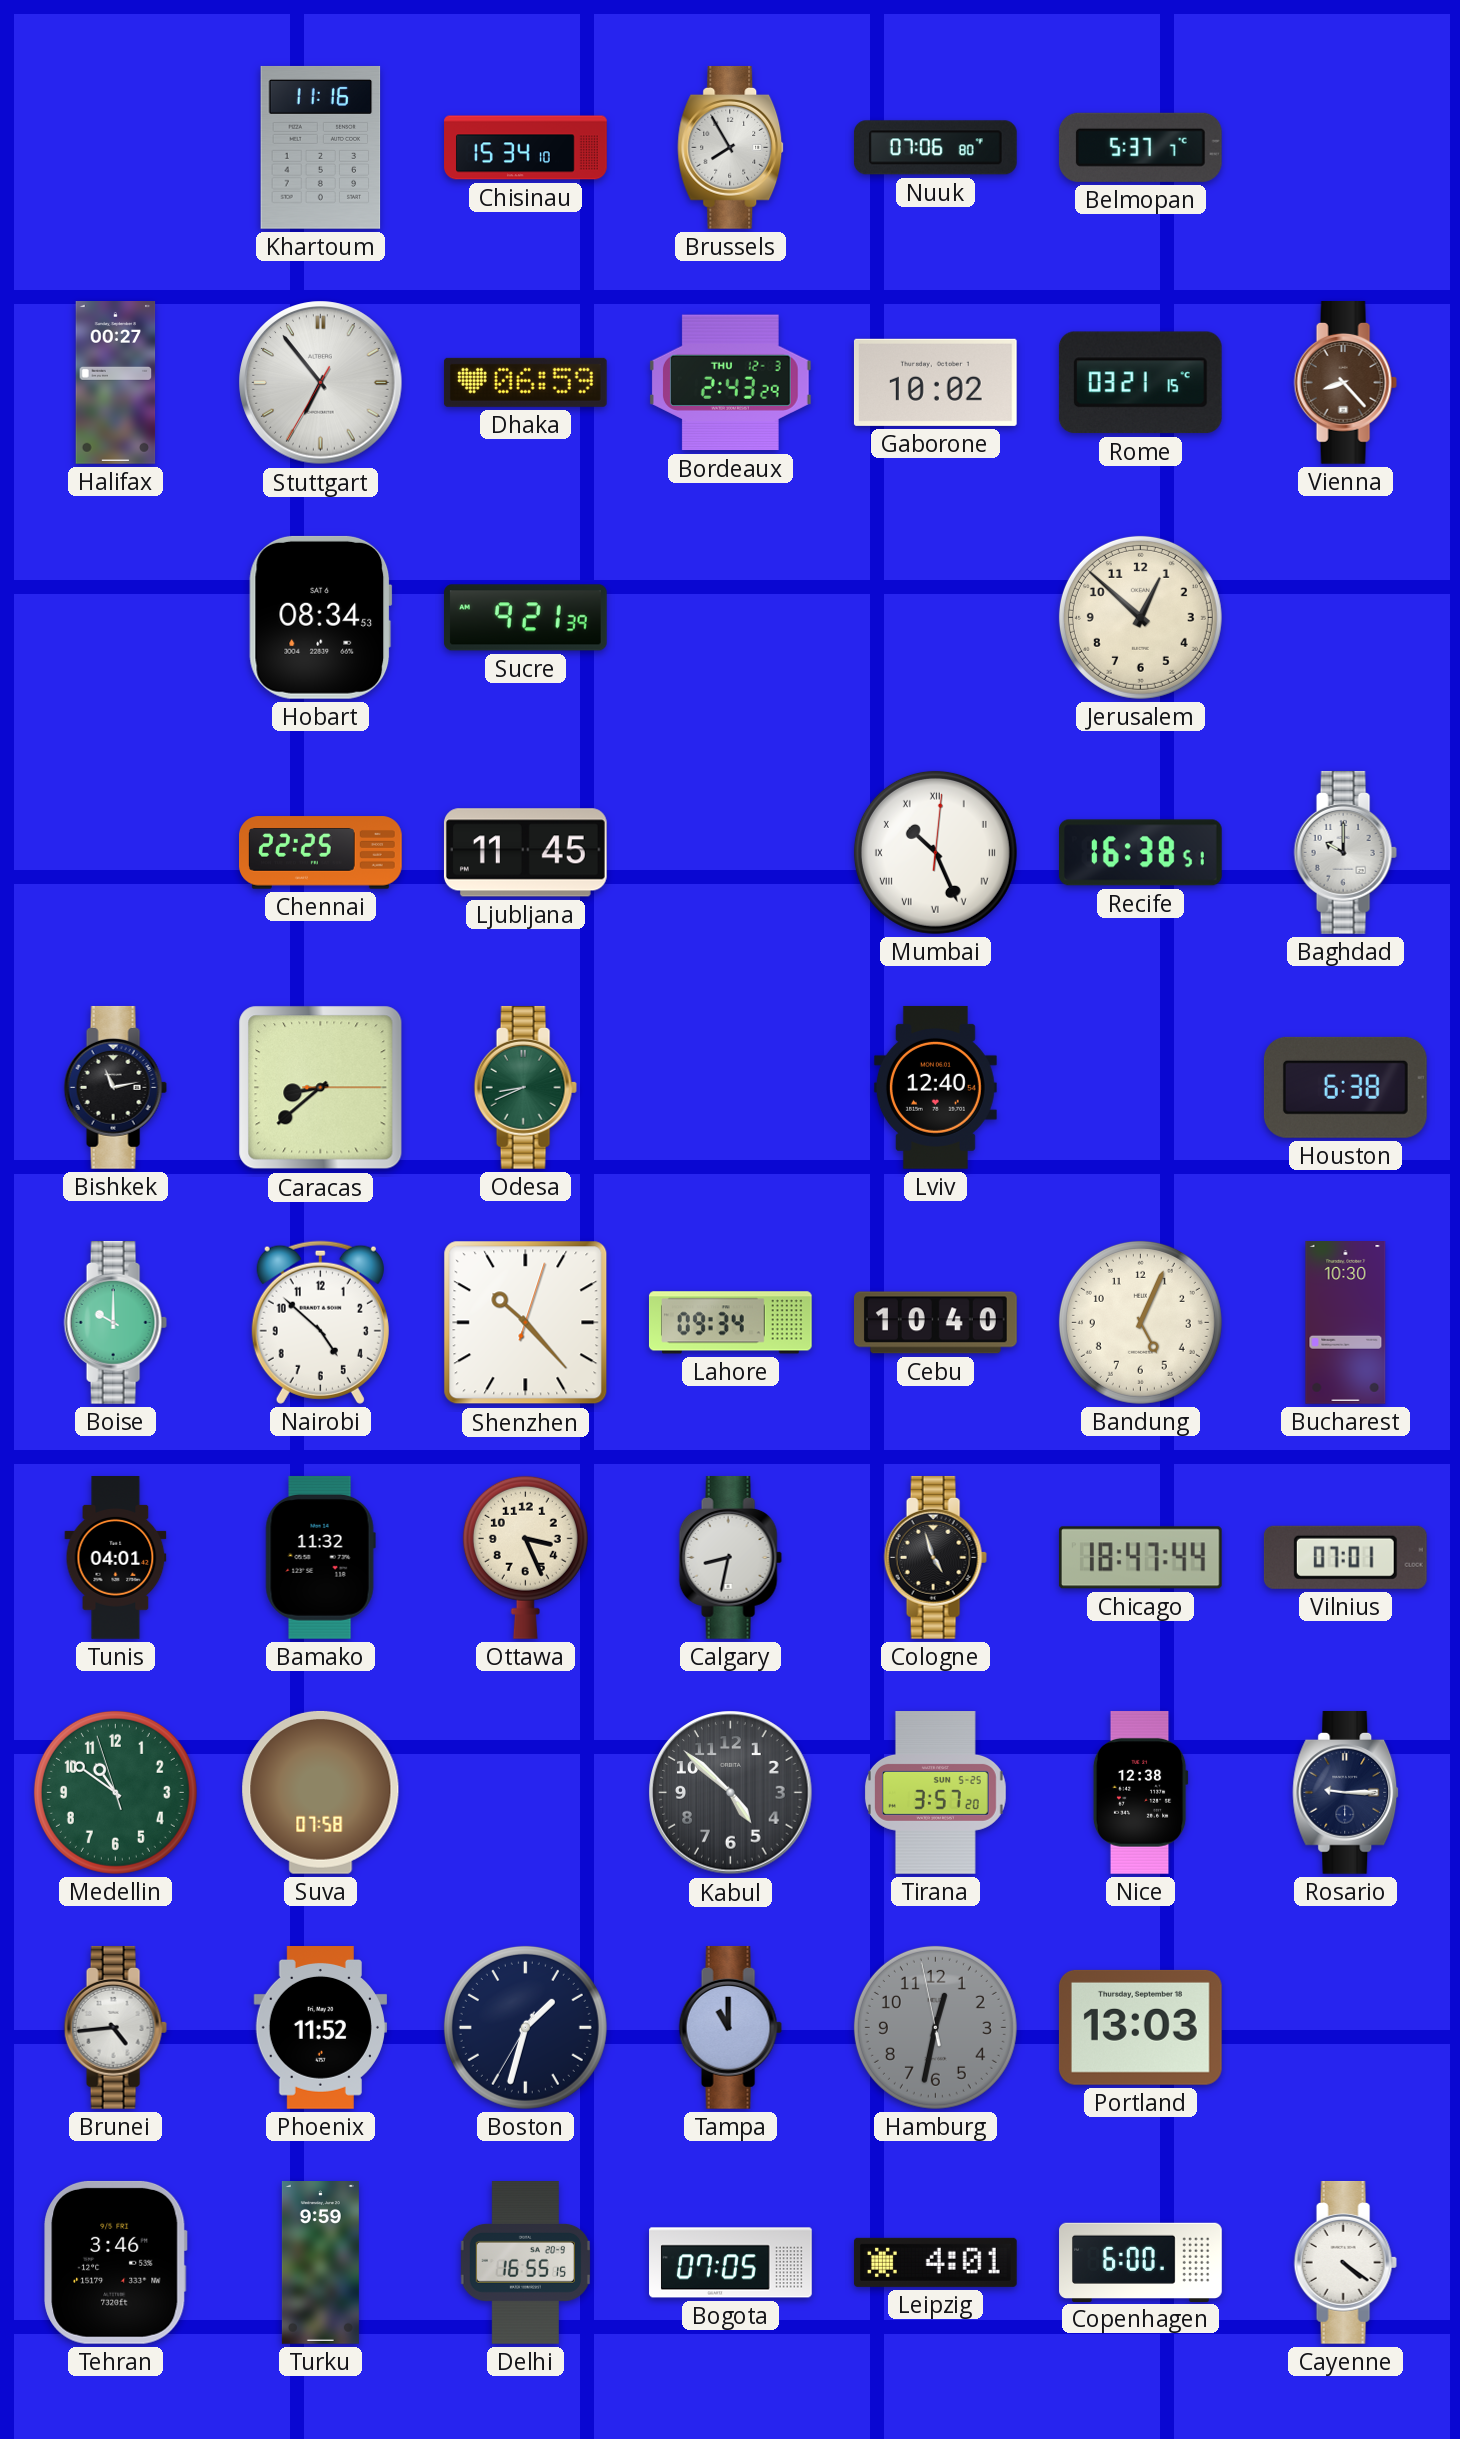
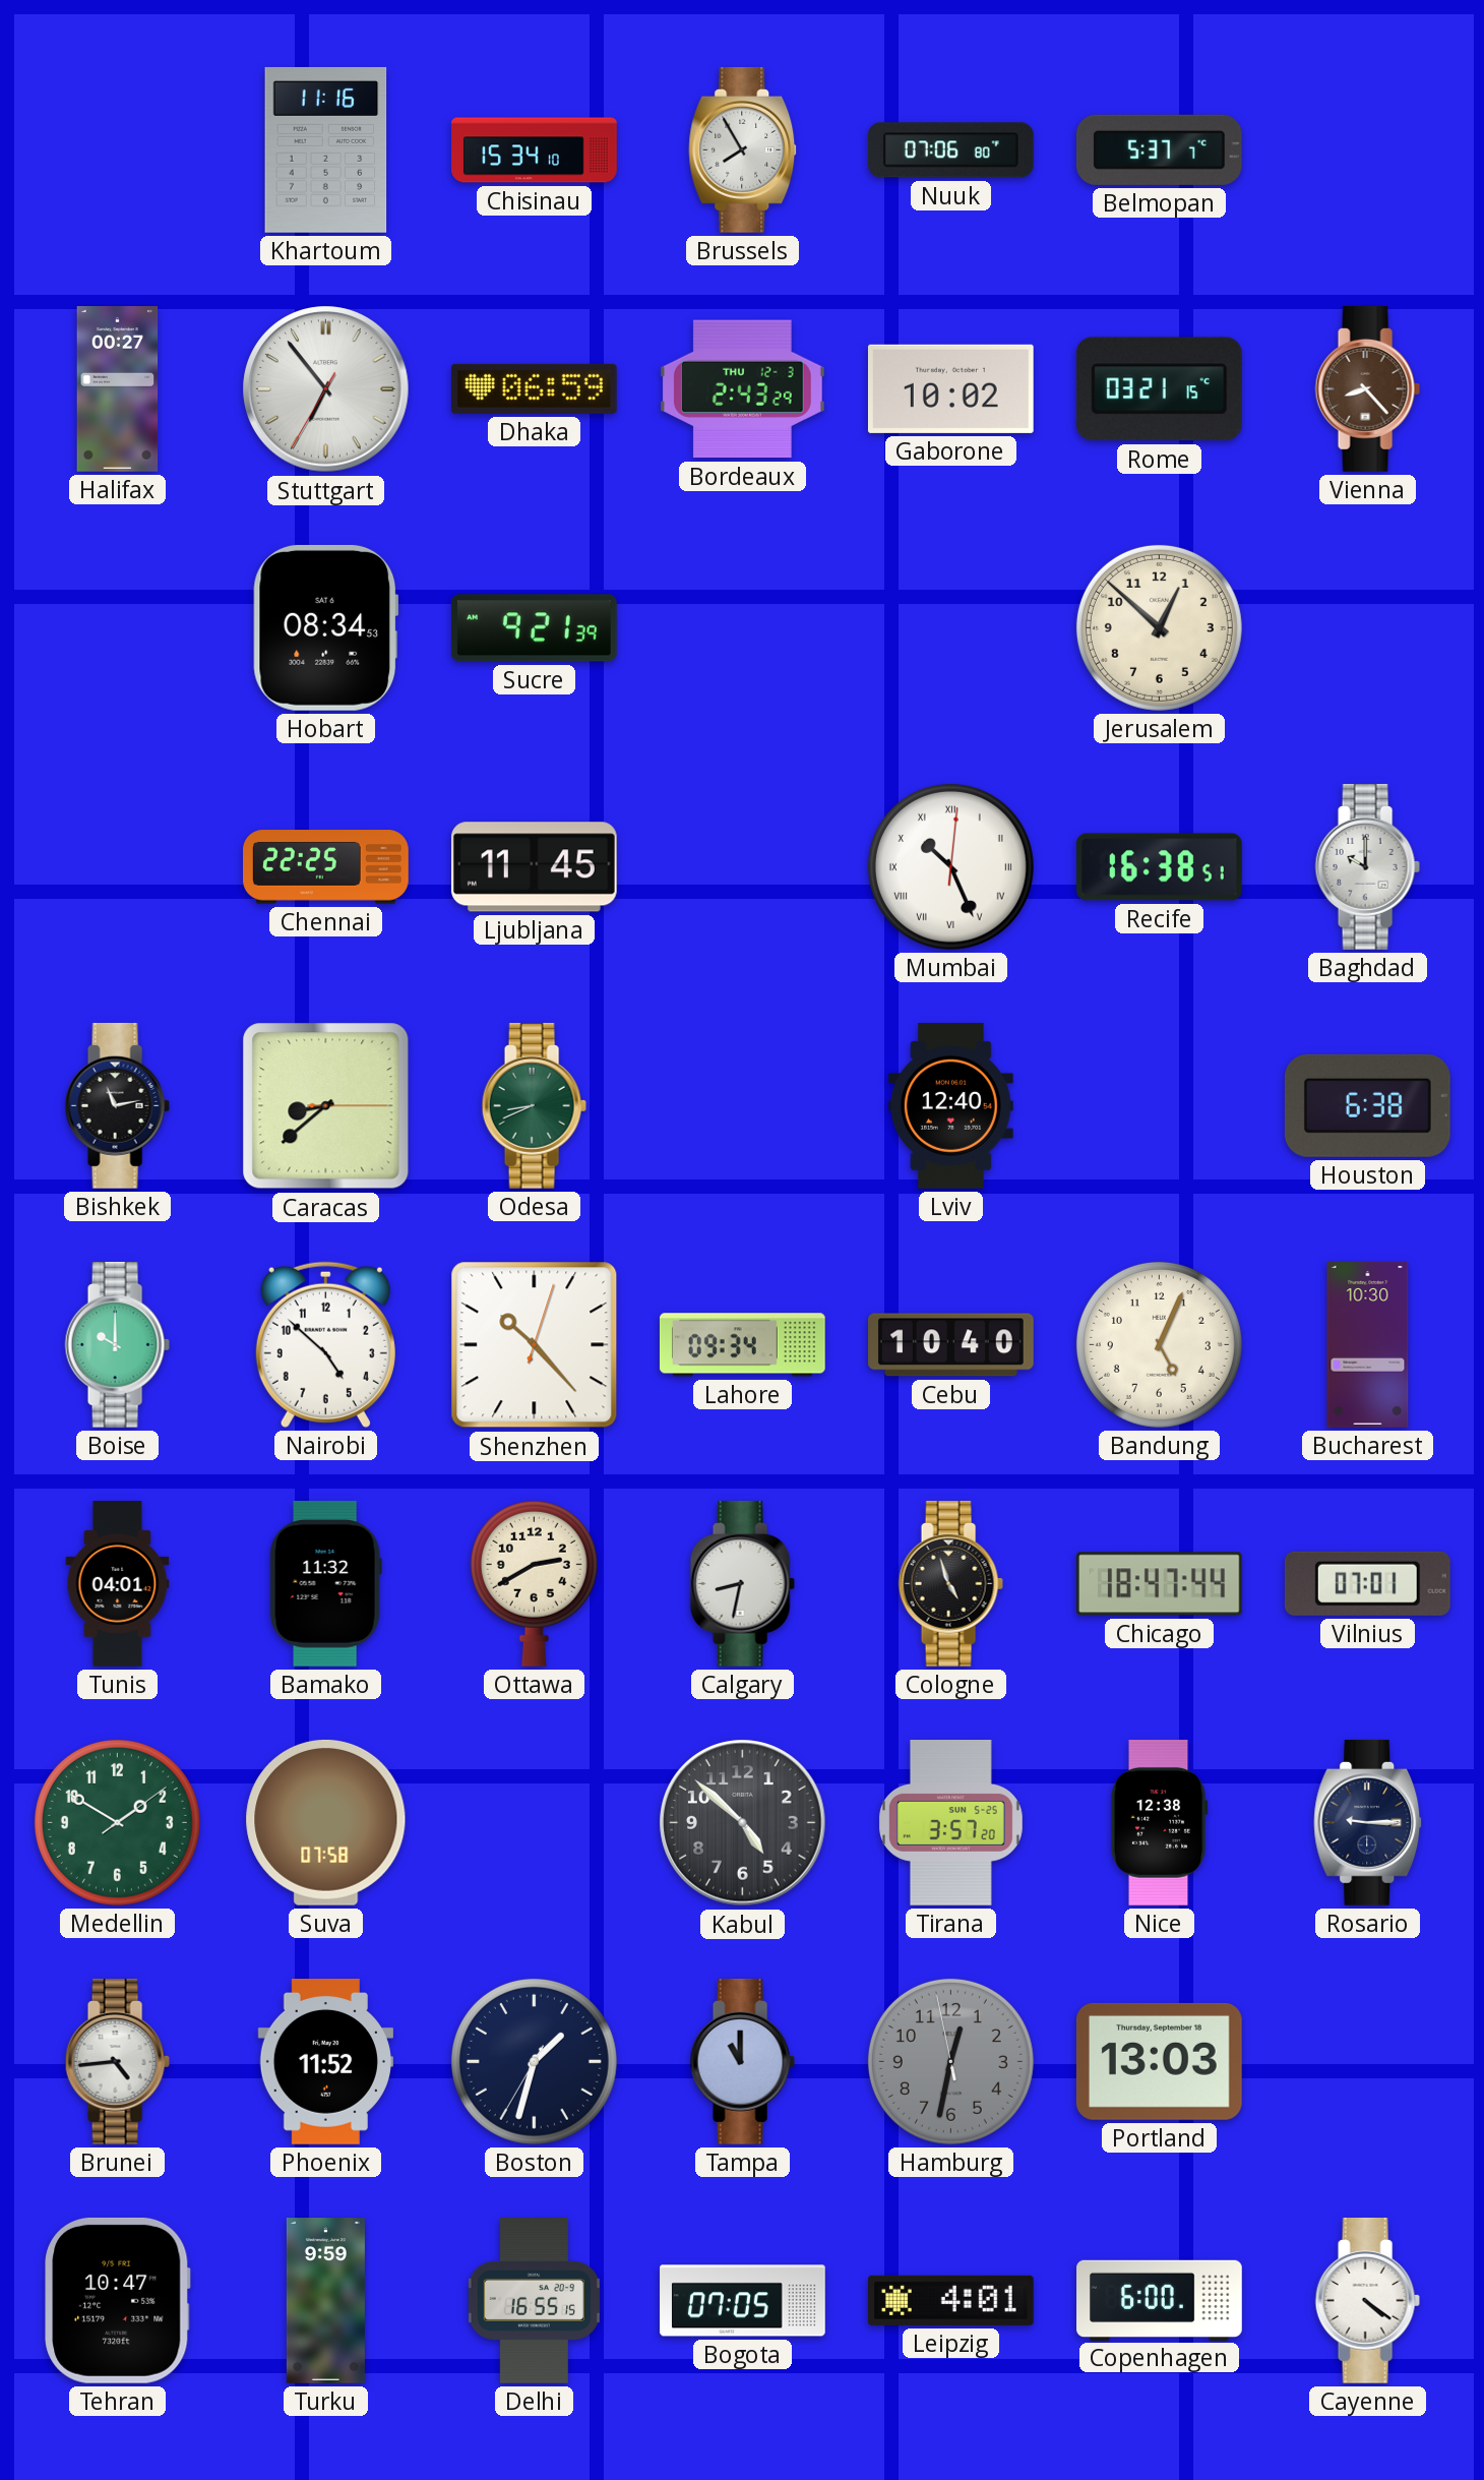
Ottawa: 3:26 -> 2:40
Medellin: 10:50 -> 1:50
Tehran: 3:46 -> 10:47
